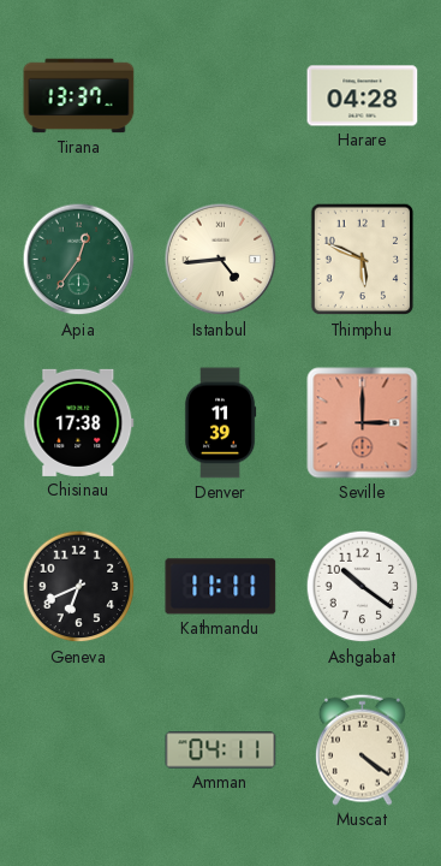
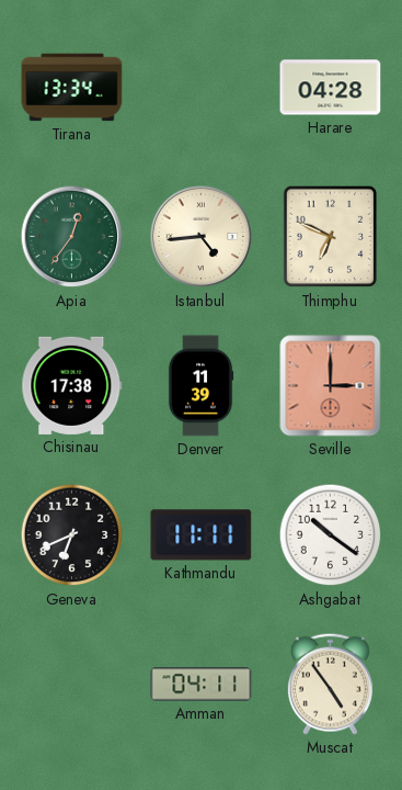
Tirana: 13:37 -> 13:34
Thimphu: 5:49 -> 6:49
Muscat: 4:21 -> 4:54
